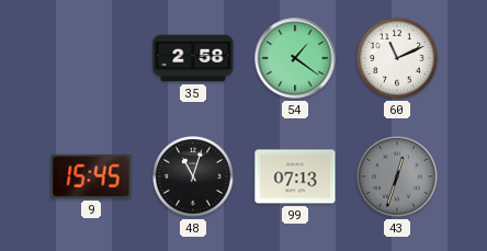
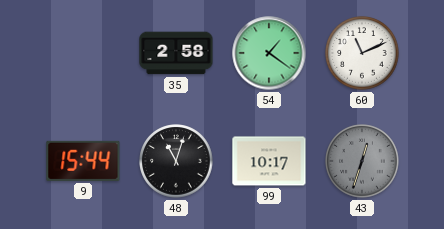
9: 15:45 -> 15:44
99: 07:13 -> 10:17
